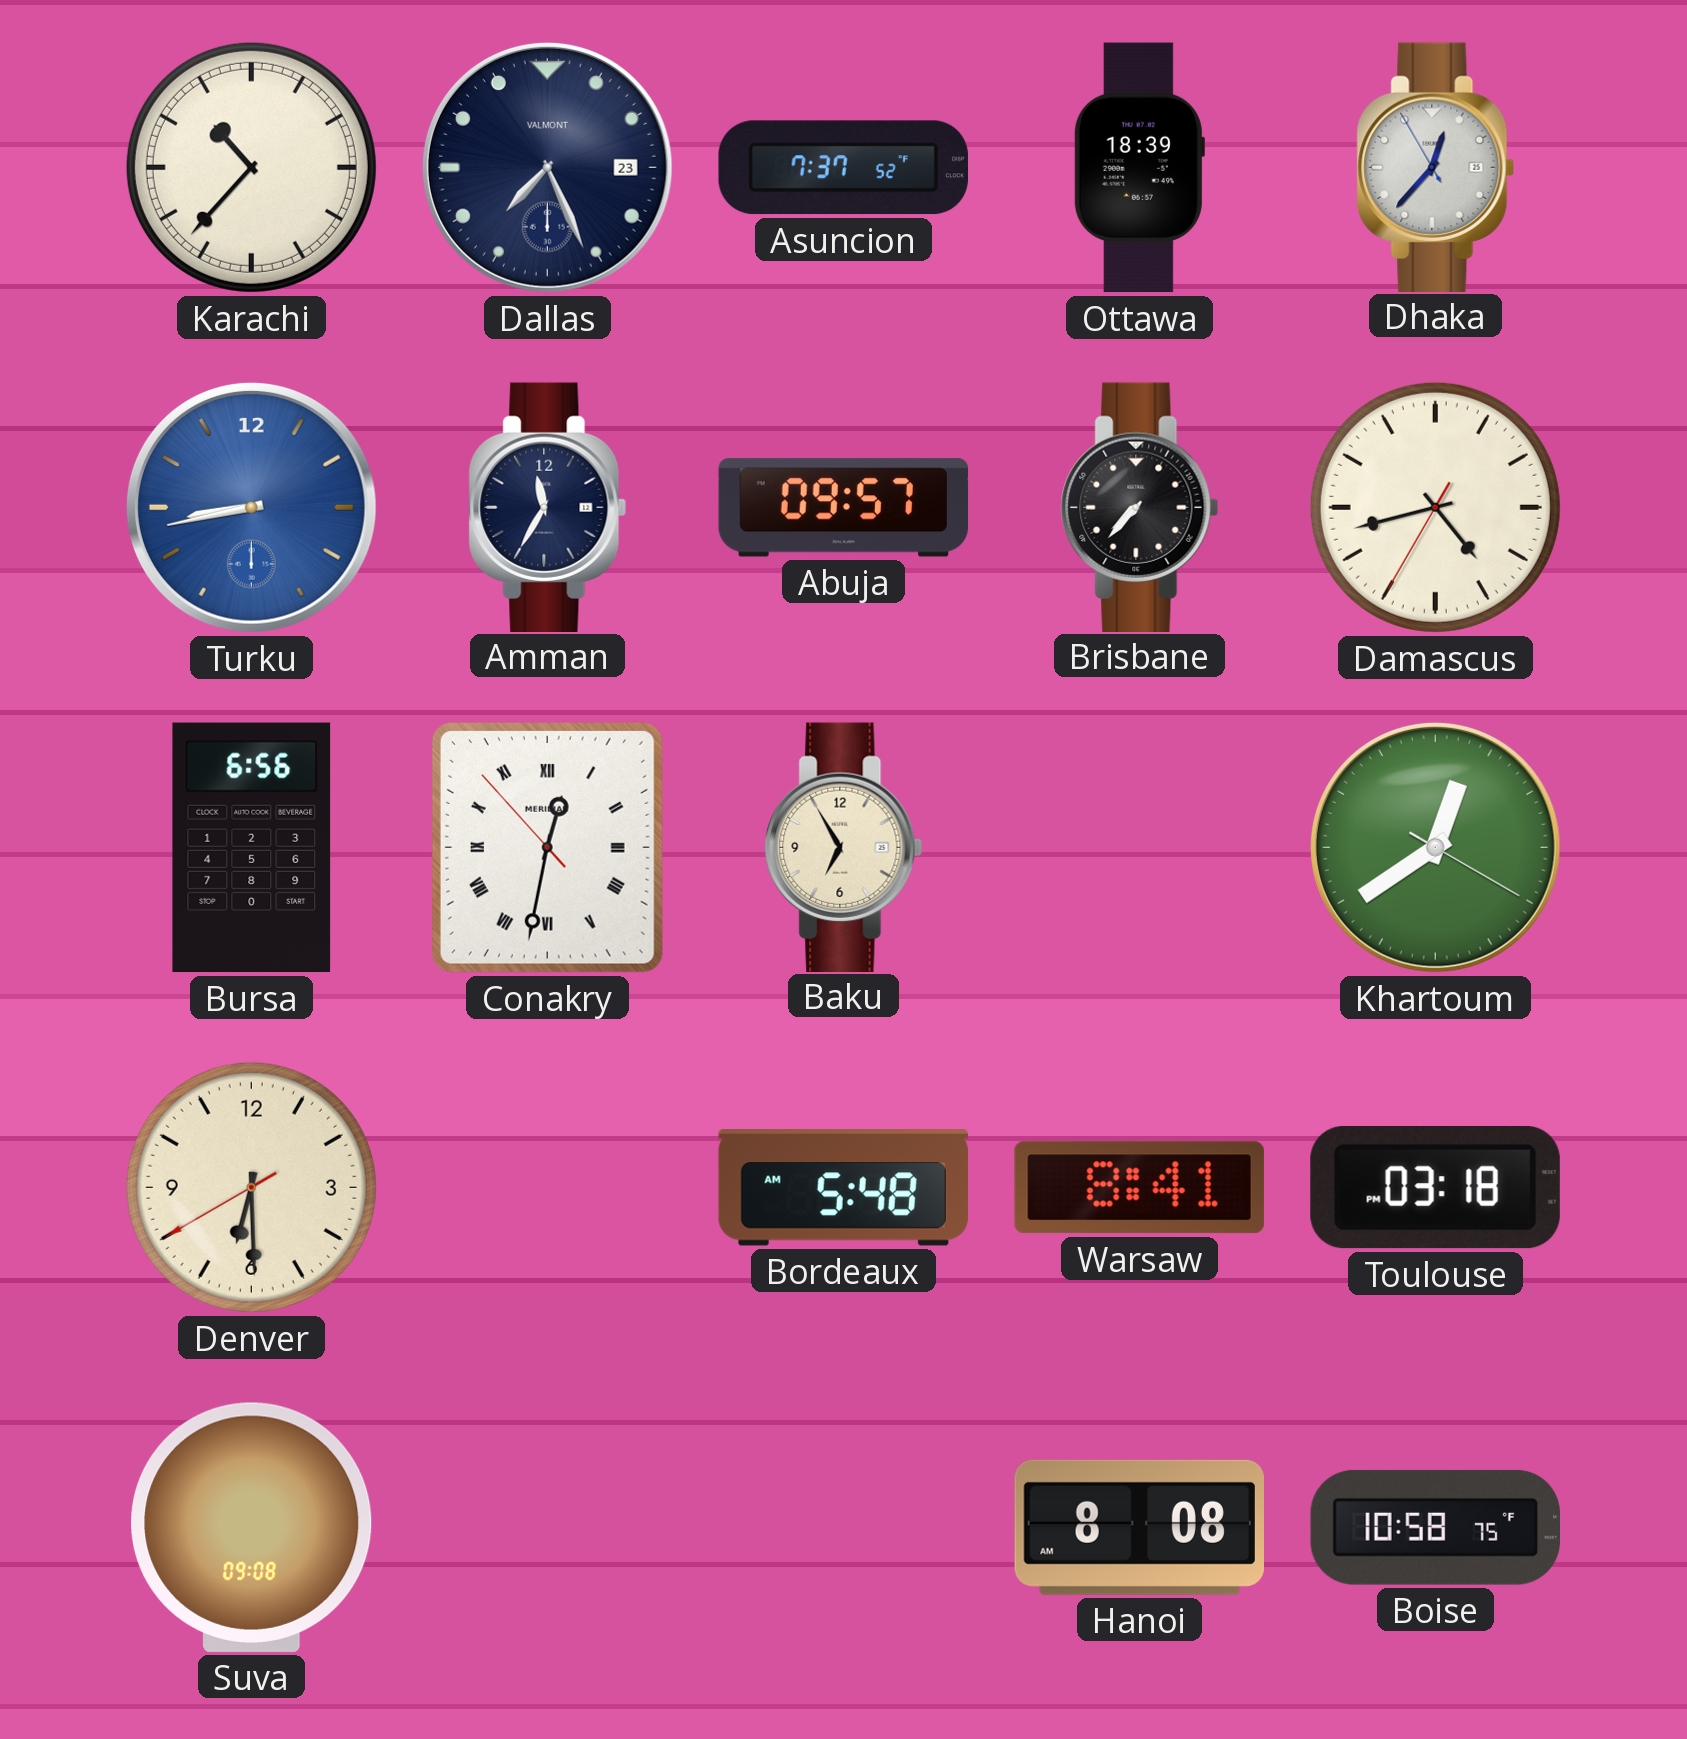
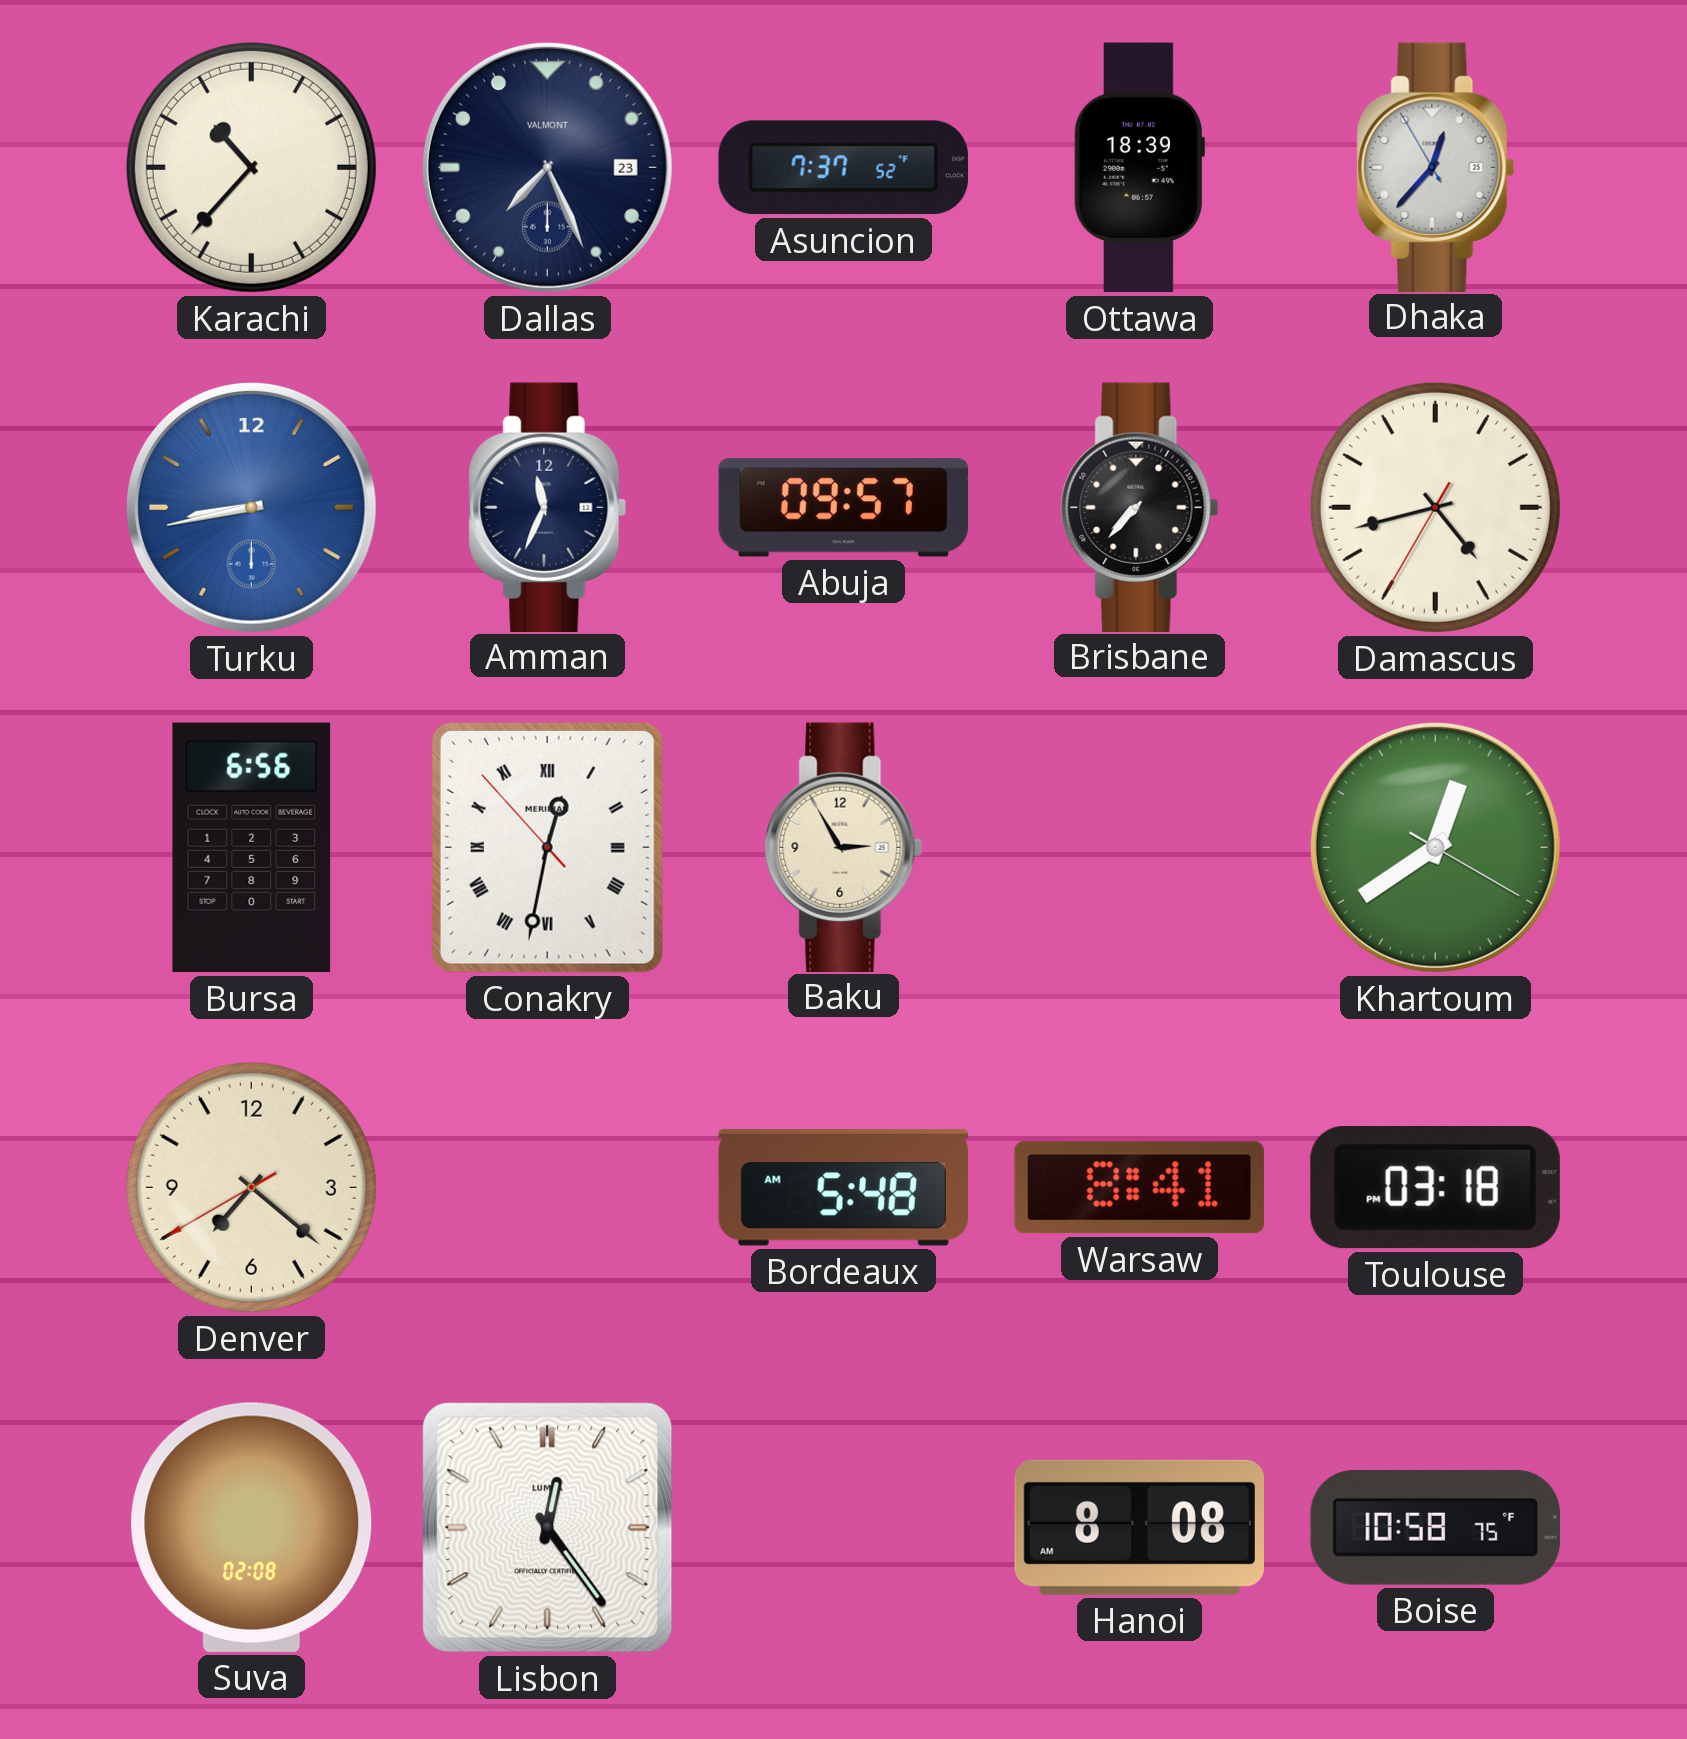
Amman: 11:35 -> 11:34
Baku: 6:55 -> 2:55
Denver: 6:29 -> 7:21
Suva: 09:08 -> 02:08
Lisbon: none -> 12:24
